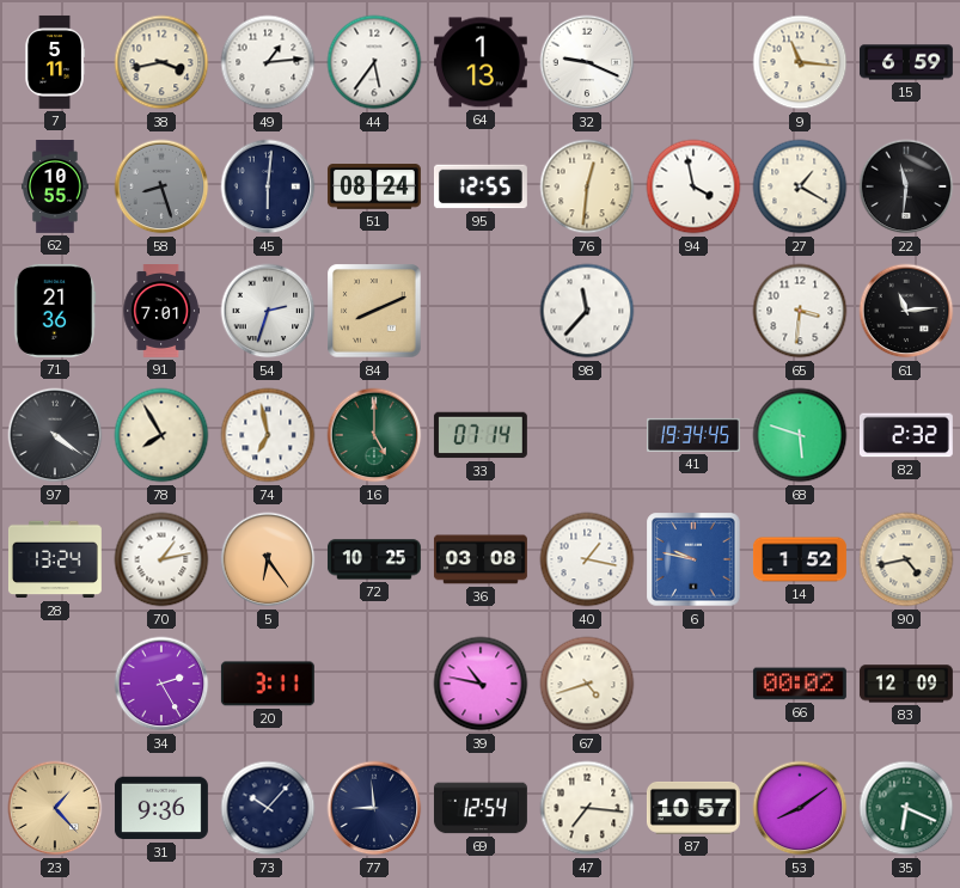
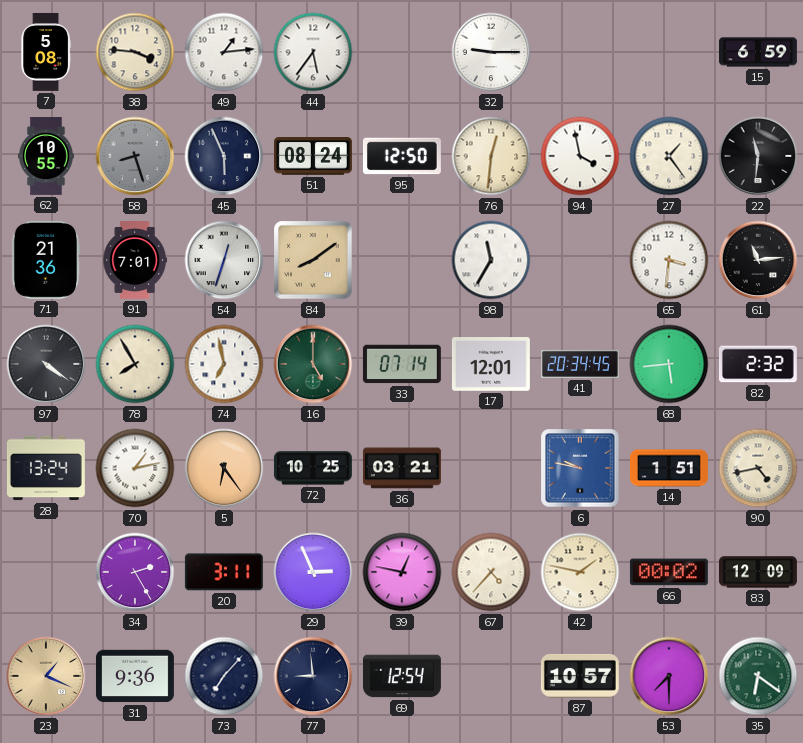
7: 5:11 -> 5:08
38: 3:43 -> 3:46
64: 1:13 -> none
32: 9:19 -> 9:15
9: 11:16 -> none
45: 6:01 -> 5:56
95: 12:55 -> 12:50
27: 1:20 -> 1:24
54: 2:33 -> 12:33
84: 8:11 -> 8:09
98: 11:37 -> 11:35
17: none -> 12:01
41: 19:34 -> 20:34
68: 5:48 -> 5:44
36: 03:08 -> 03:21
40: 1:17 -> none
14: 1:52 -> 1:51
29: none -> 2:56
39: 10:47 -> 12:47
67: 4:42 -> 4:37
42: none -> 1:47
23: 1:23 -> 1:19
73: 10:07 -> 7:07
47: 7:16 -> none
53: 8:09 -> 7:30
35: 6:19 -> 6:21
